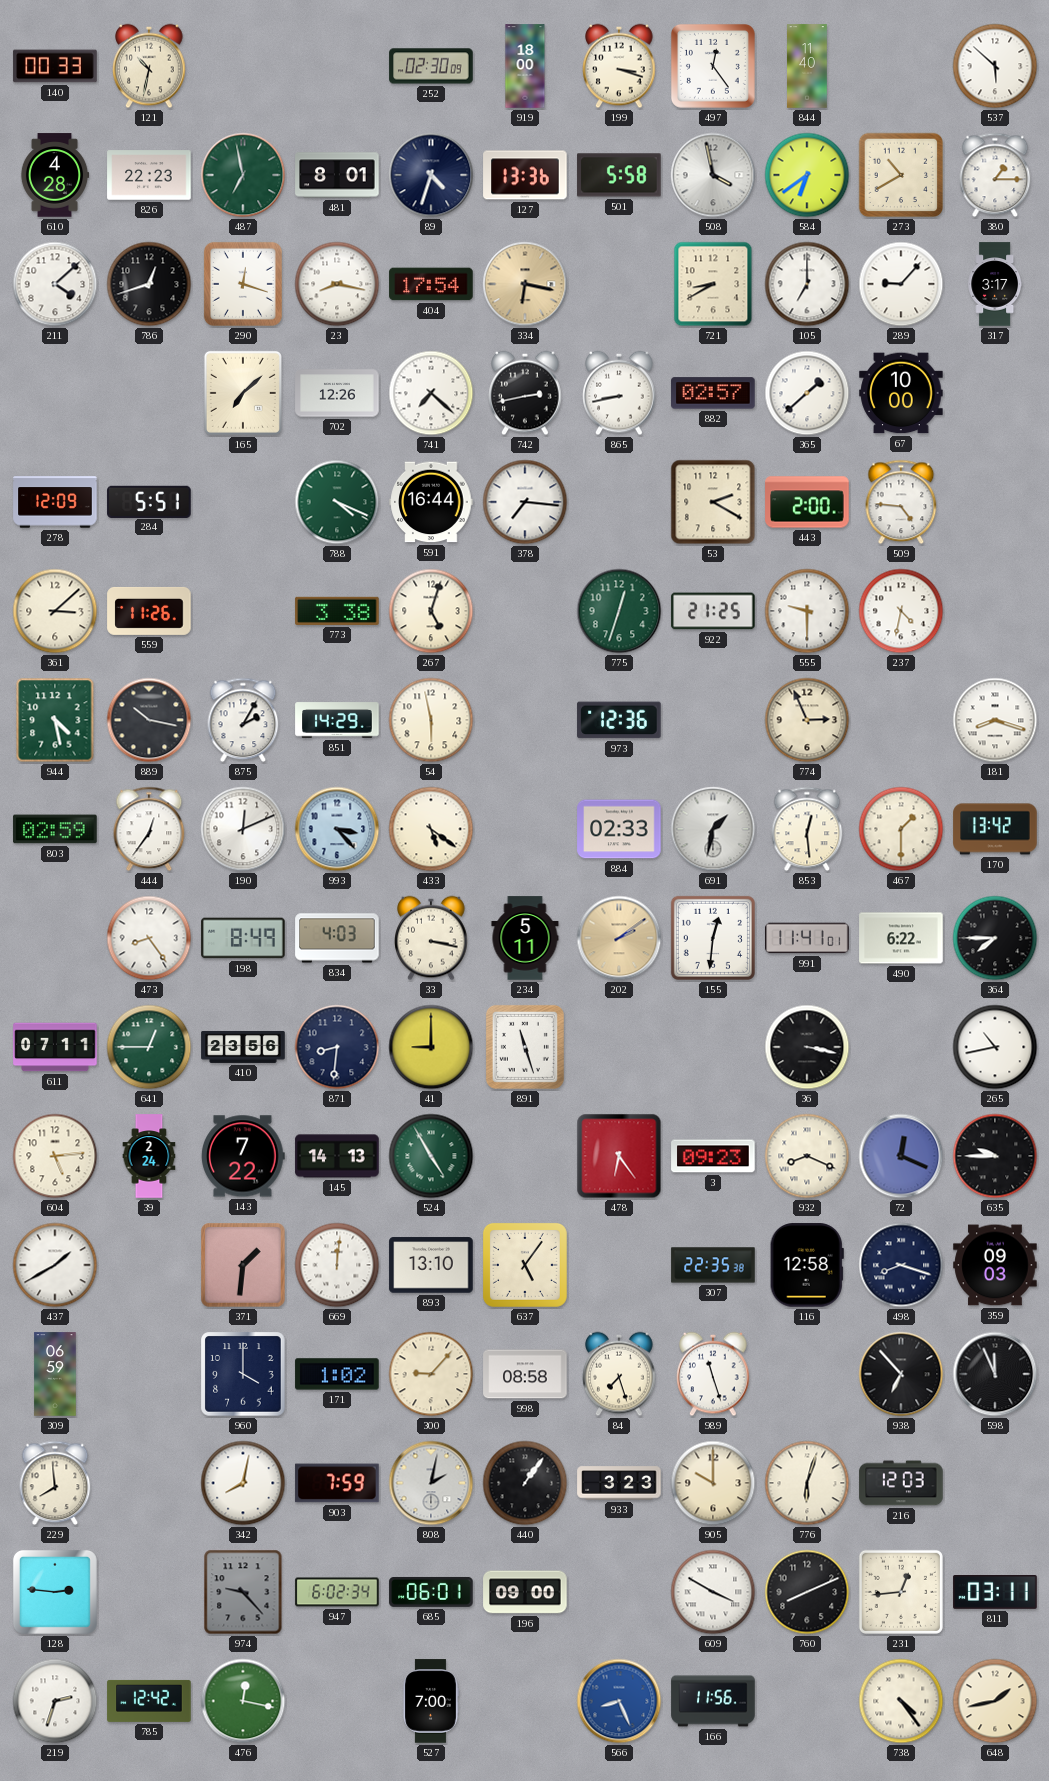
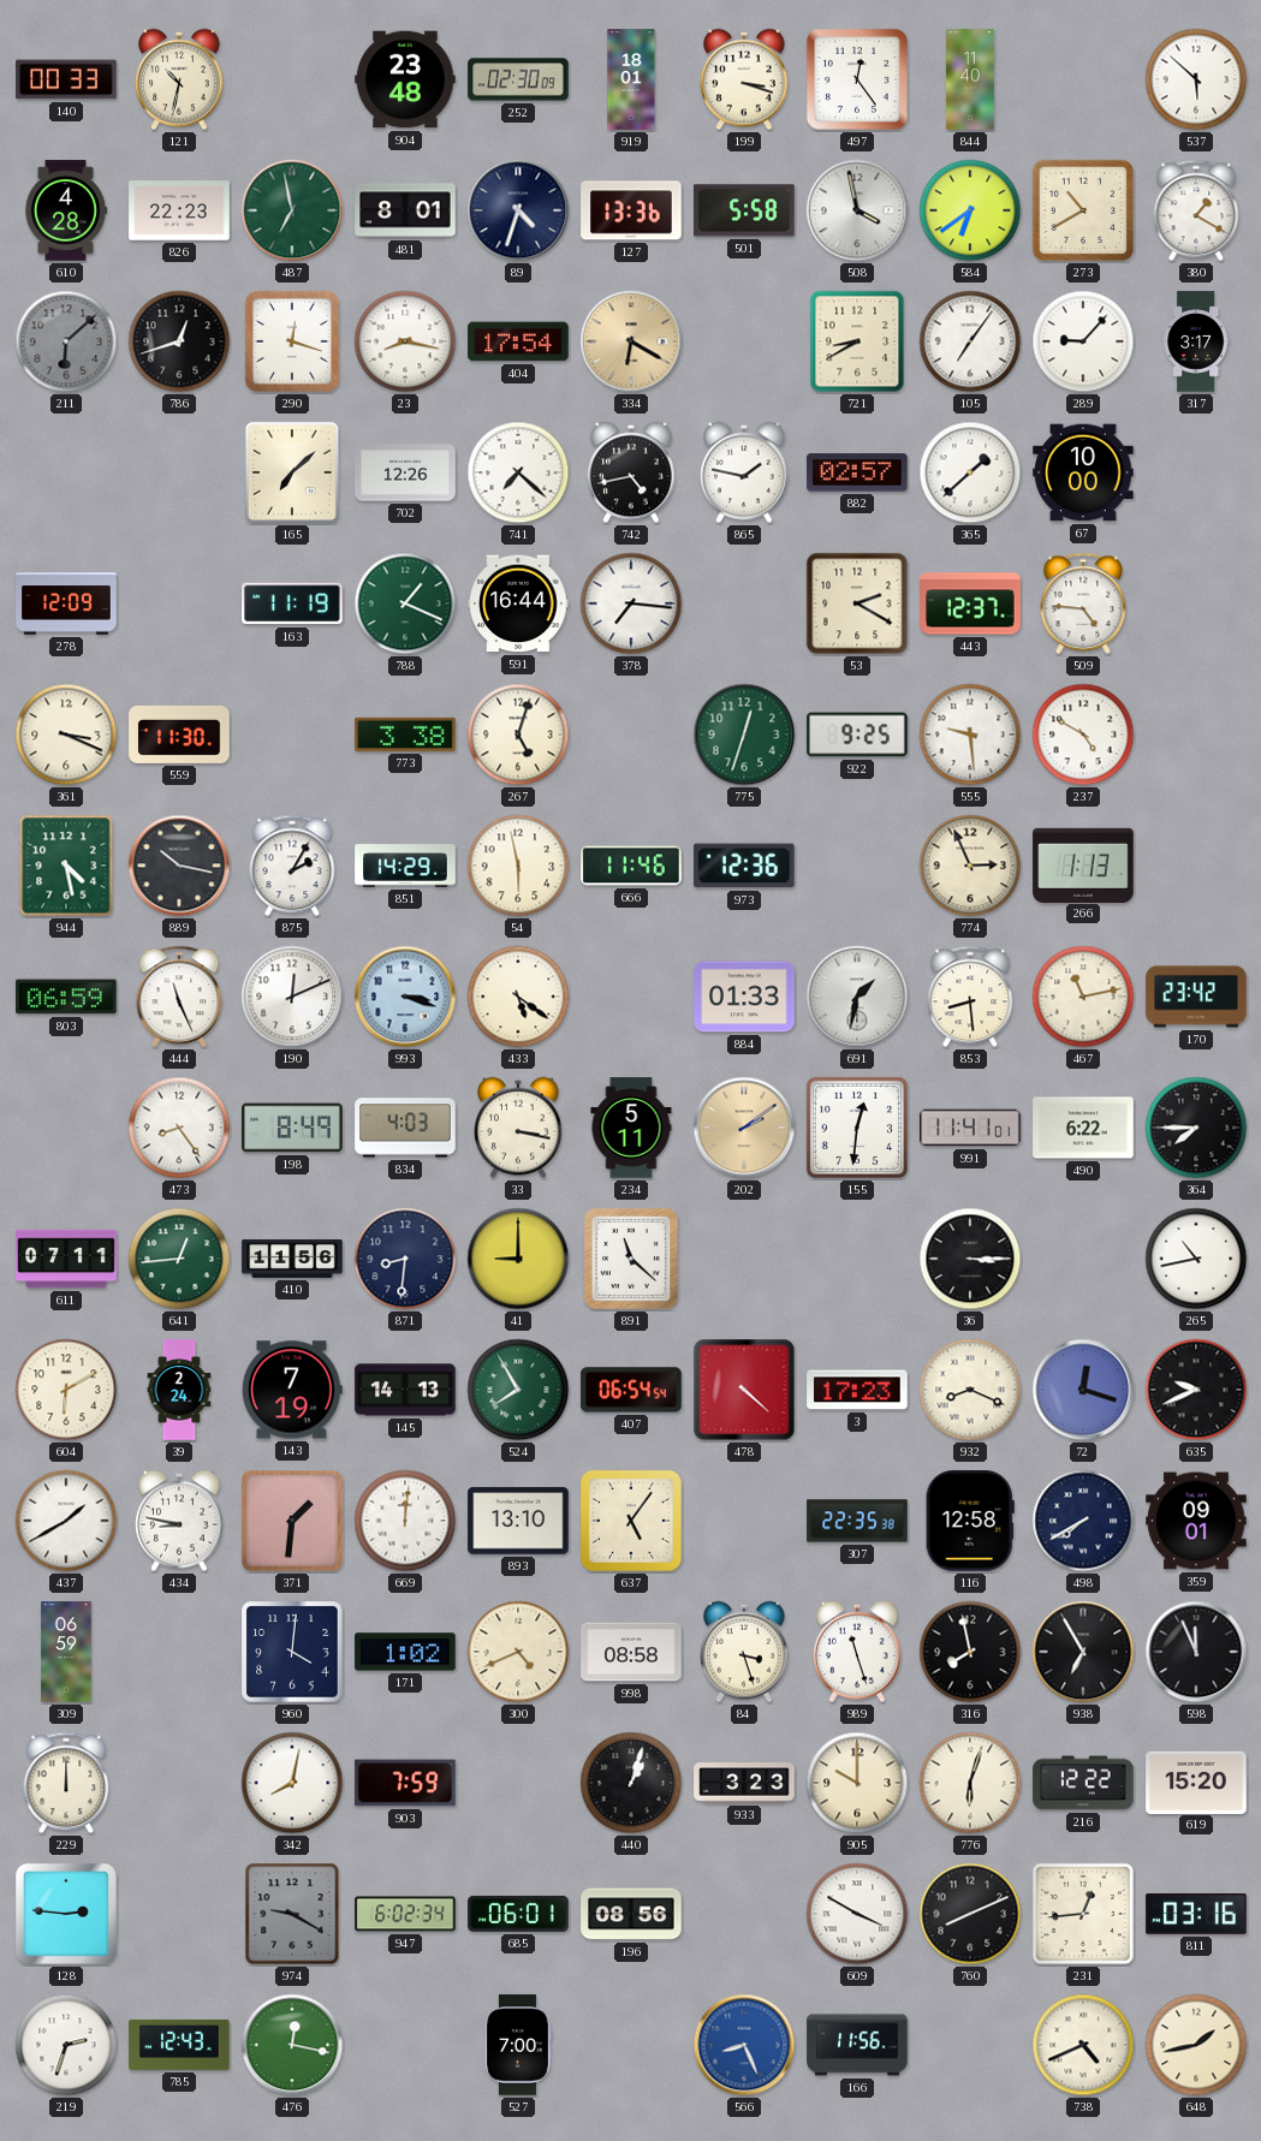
904: none -> 23:48
919: 18:00 -> 18:01
380: 1:15 -> 1:20
211: 4:08 -> 6:08
211 dial: white -> grey
334: 6:17 -> 6:20
105: 7:00 -> 7:06
742: 2:43 -> 4:43
865: 8:43 -> 1:47
284: 5:51 -> none
163: none -> 11:19
788: 4:19 -> 1:19
443: 2:00 -> 12:37
361: 3:08 -> 3:19
559: 11:26 -> 11:30
922: 21:25 -> 9:25
555: 9:30 -> 9:29
237: 4:32 -> 4:50
666: none -> 11:46
266: none -> 1:13
181: 8:18 -> none
803: 02:59 -> 06:59
444: 12:36 -> 11:26
993: 3:23 -> 3:18
884: 02:33 -> 01:33
853: 12:29 -> 8:29
467: 1:30 -> 11:13
170: 13:42 -> 23:42
641: 12:45 -> 12:44
410: 23:56 -> 11:56
891: 11:27 -> 11:22
36: 3:17 -> 3:15
604: 5:14 -> 6:10
143: 7:22 -> 7:19
524: 4:55 -> 7:55
407: none -> 06:54
478: 6:24 -> 4:22
3: 09:23 -> 17:23
72: 12:19 -> 12:18
635: 9:45 -> 9:41
434: none -> 8:47
498: 8:18 -> 7:40
359: 09:03 -> 09:01
960: 4:00 -> 4:01
300: 9:07 -> 4:41
84: 7:27 -> 3:27
316: none -> 7:58
938: 6:53 -> 6:55
229: 7:59 -> 12:00
808: 2:02 -> none
440: 1:06 -> 1:03
216: 12:03 -> 12:22
619: none -> 15:20
974: 9:23 -> 9:20
196: 09:00 -> 08:56
811: 03:11 -> 03:16
785: 12:42 -> 12:43
738: 4:24 -> 4:41
